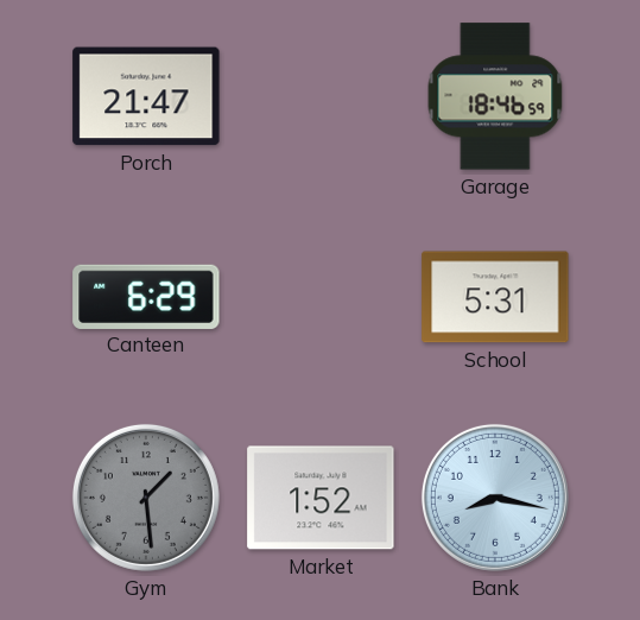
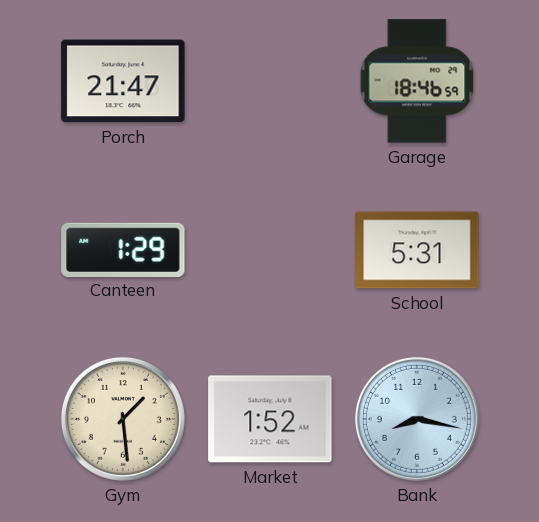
Canteen: 6:29 -> 1:29
Gym dial: grey -> cream
